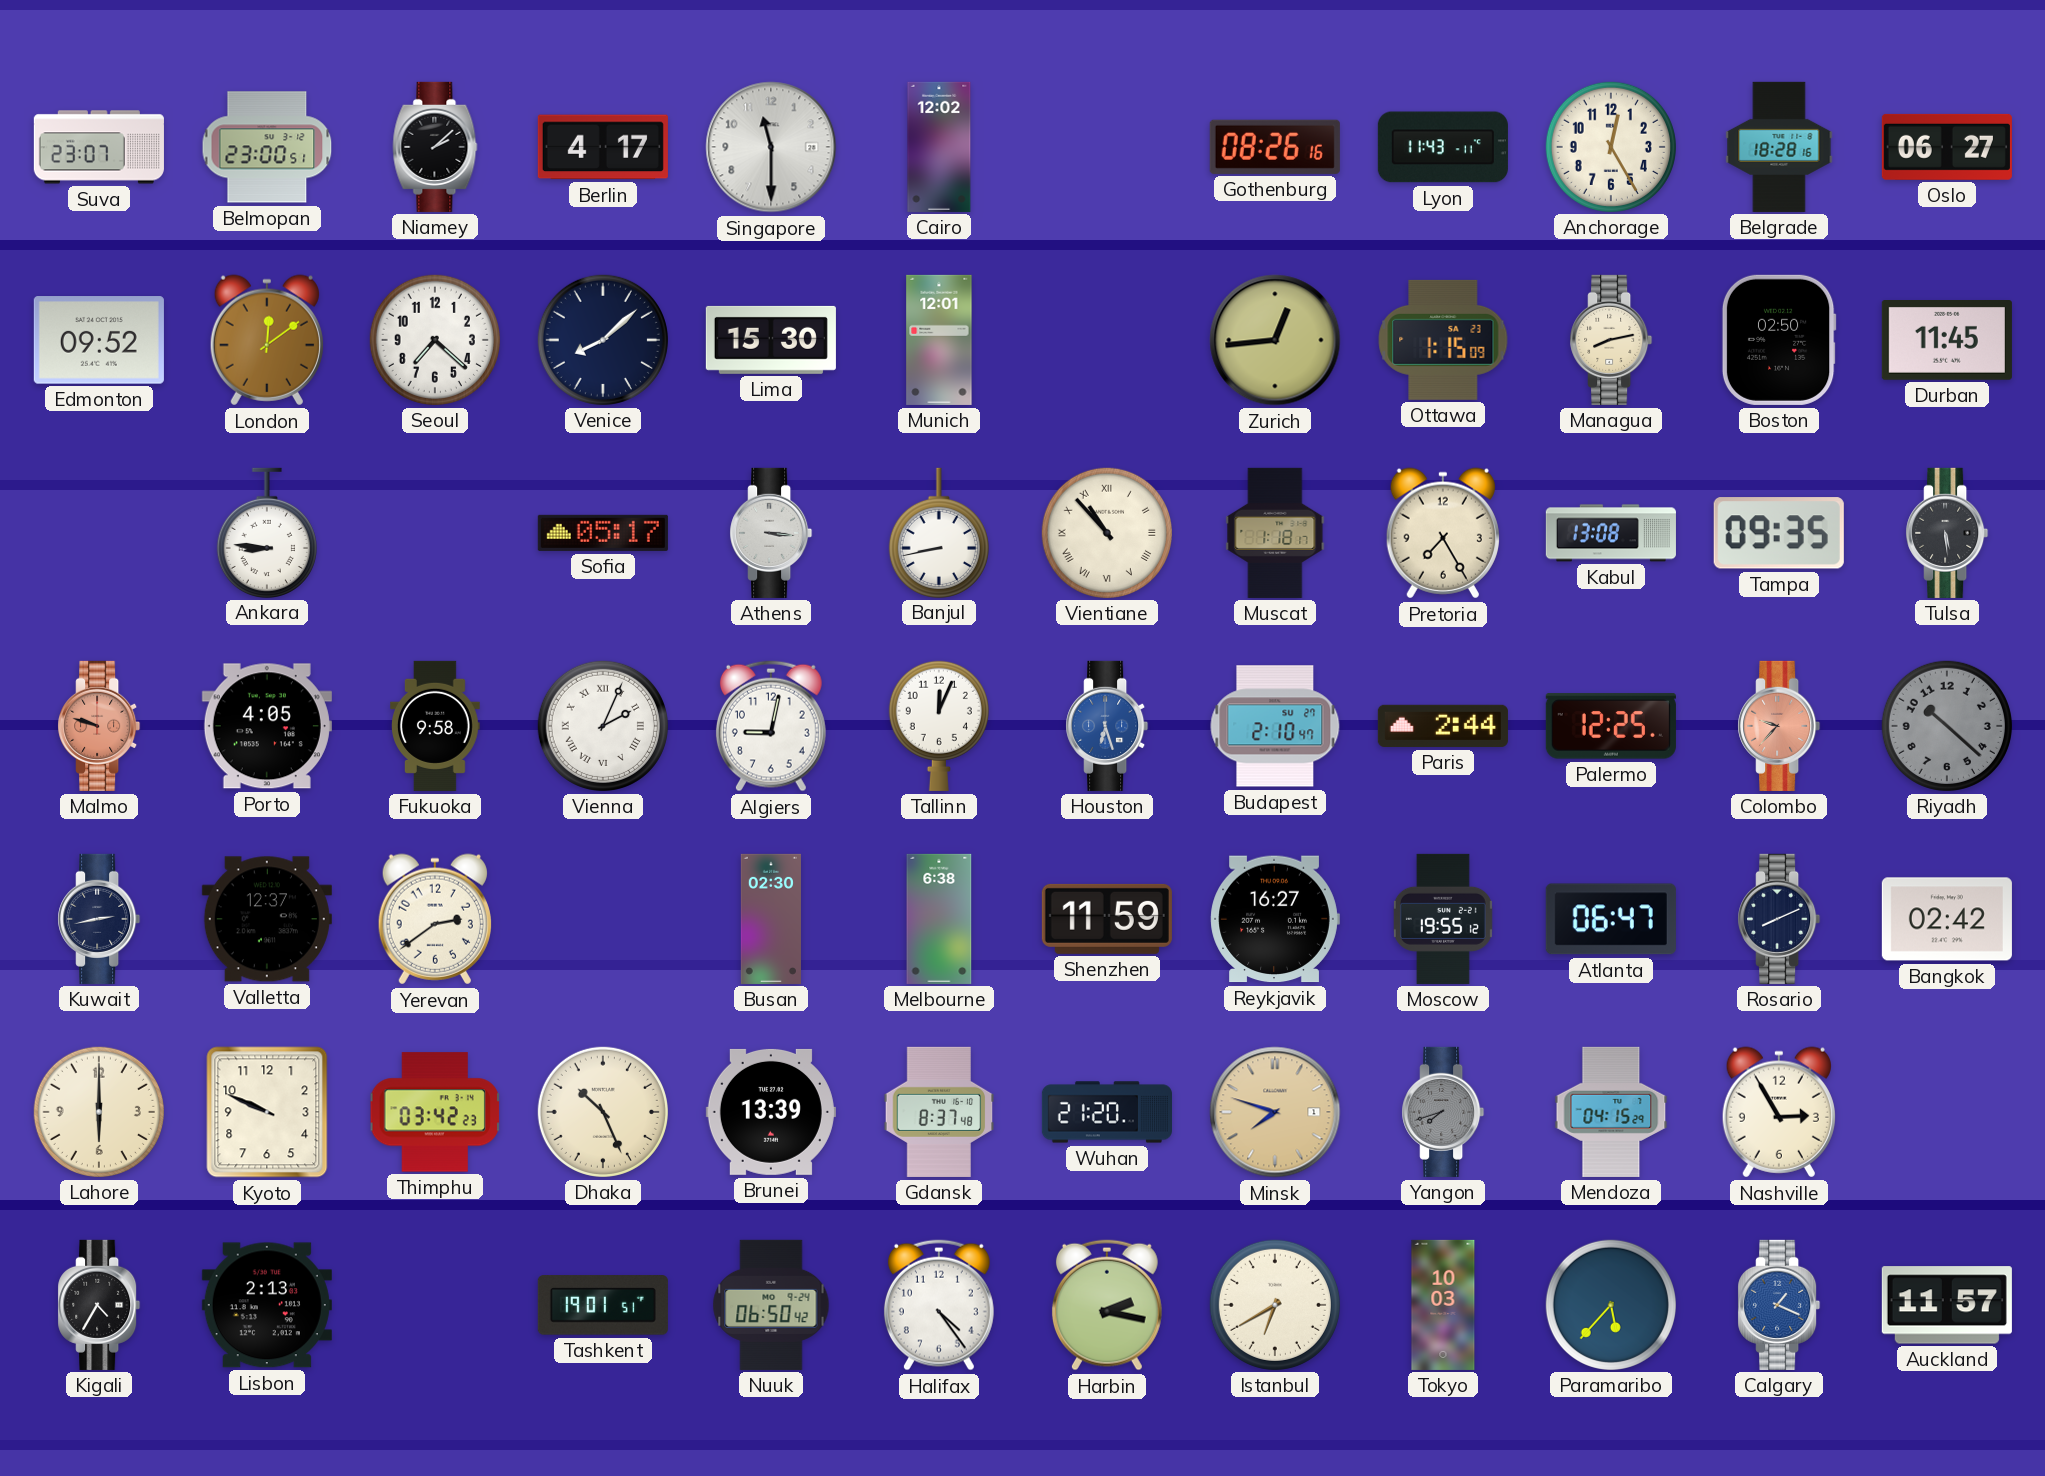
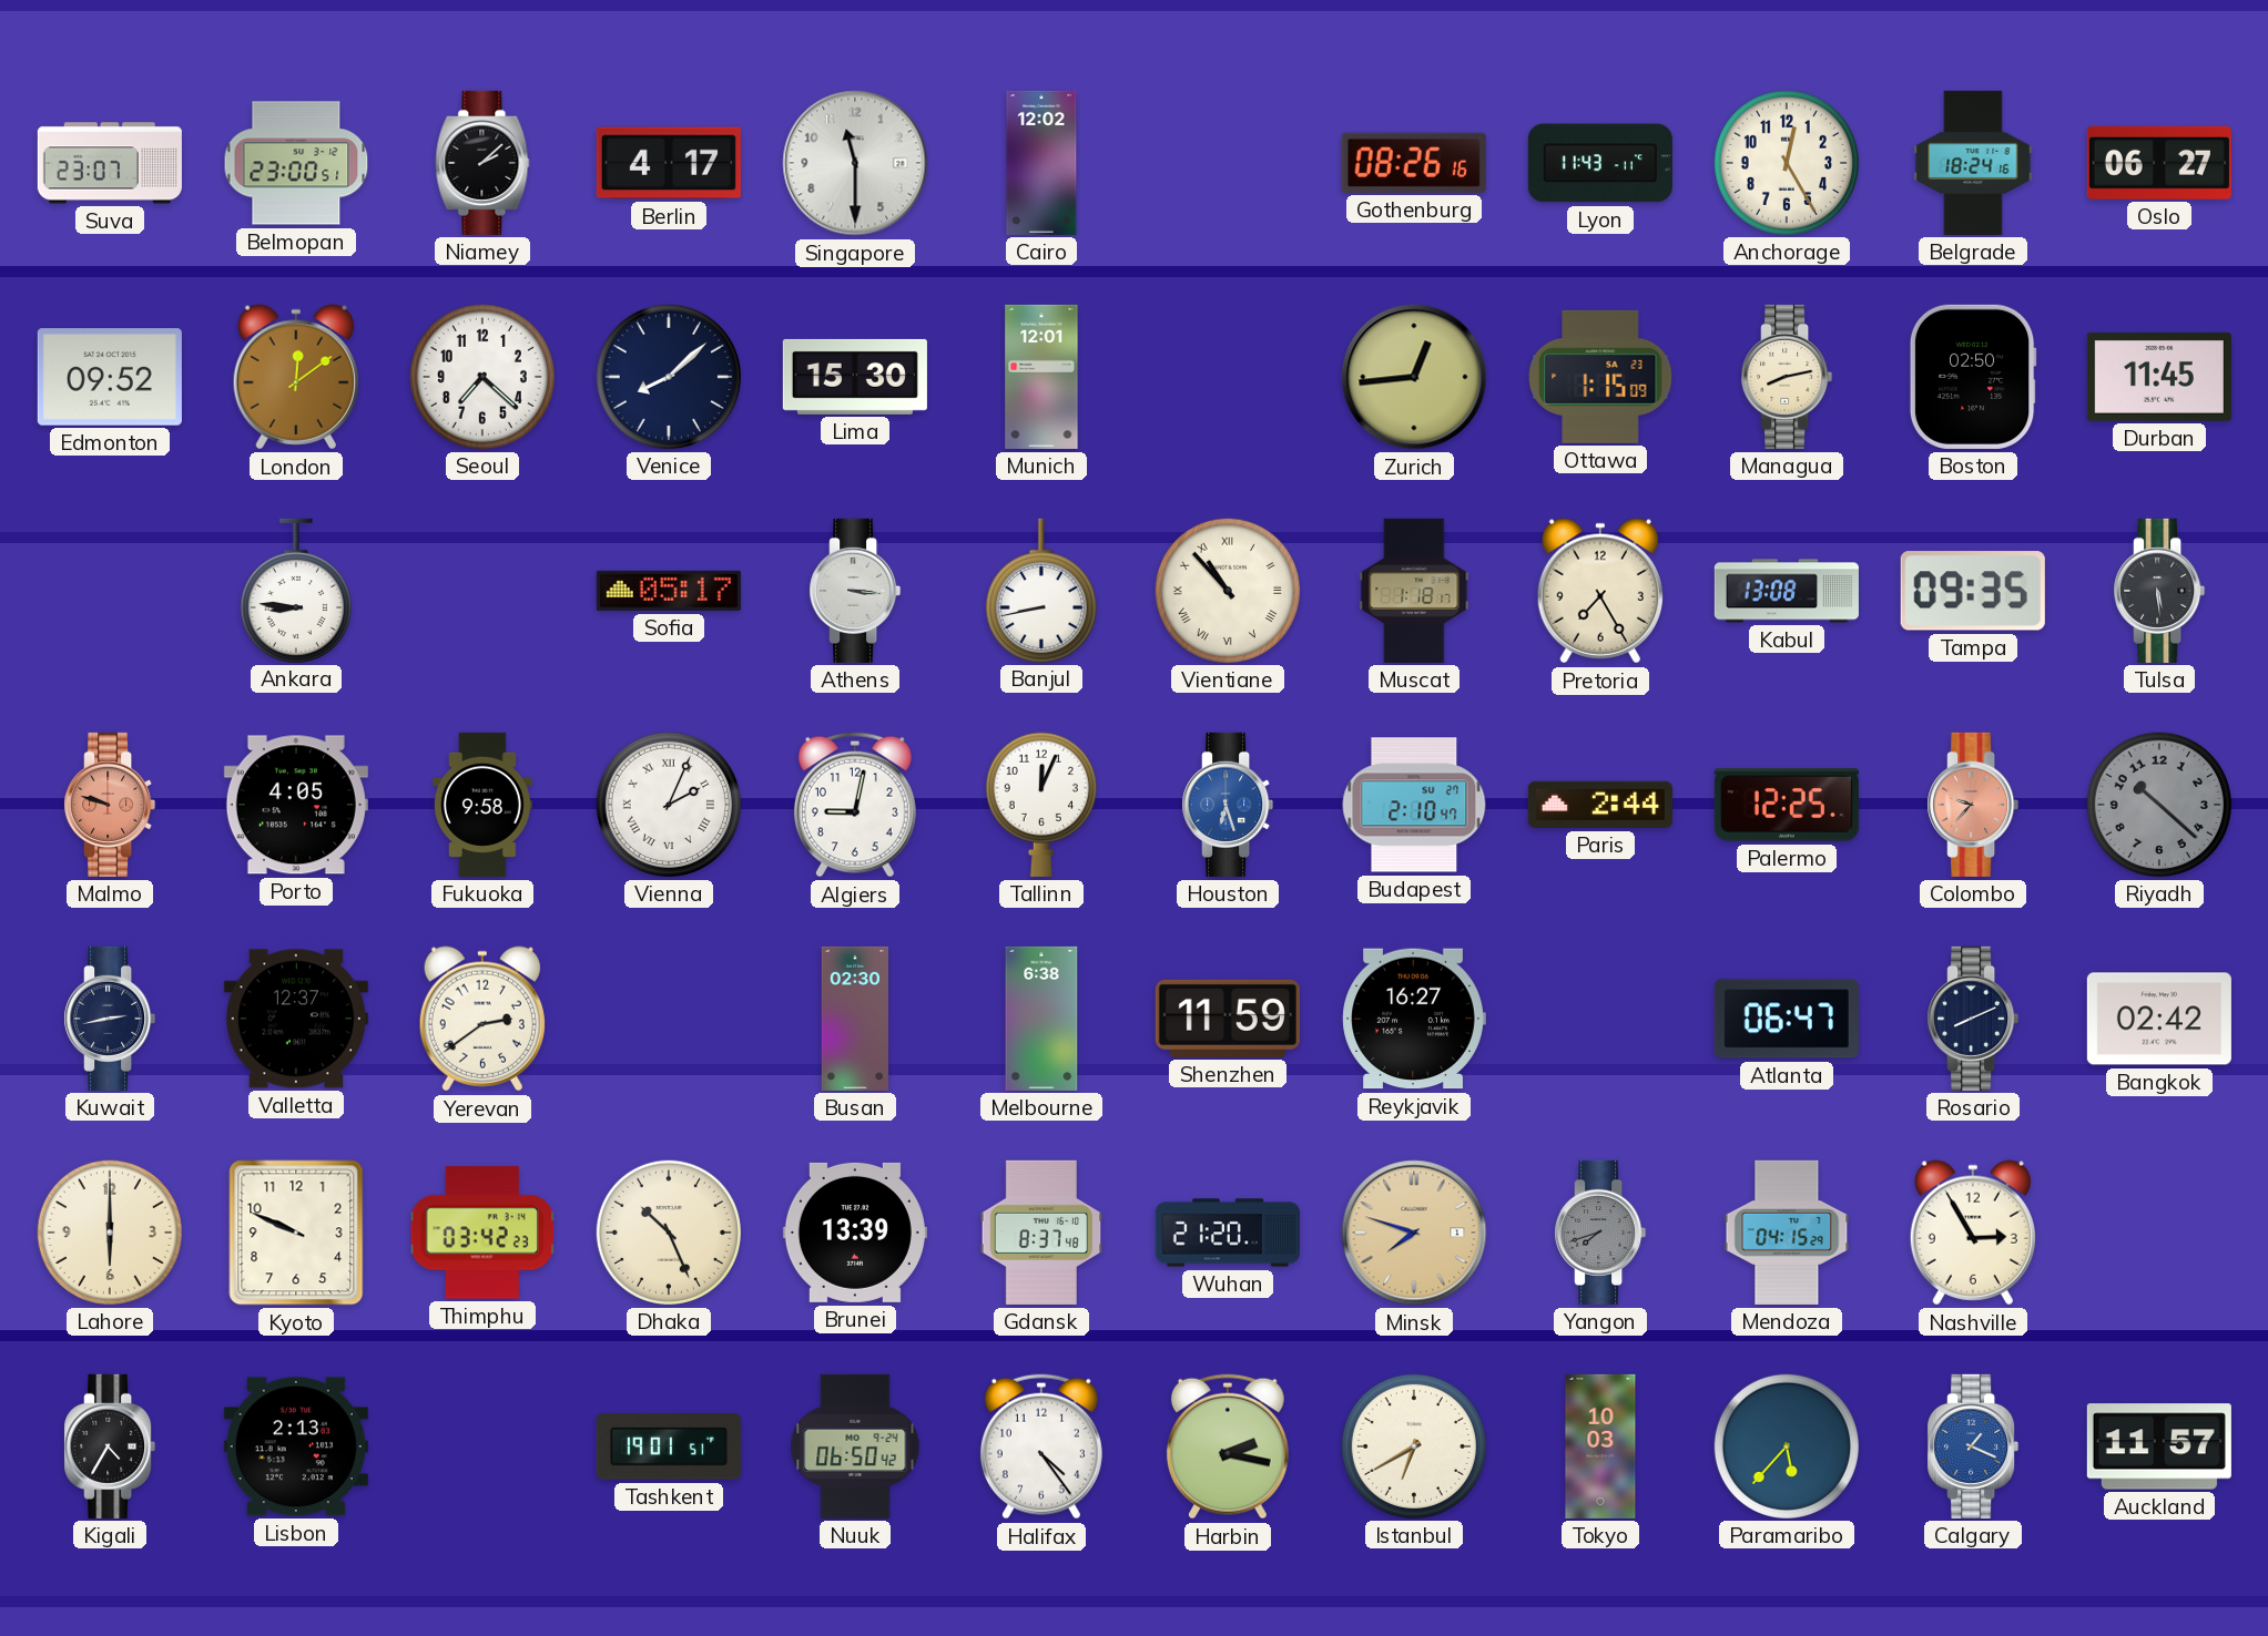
Belgrade: 18:28 -> 18:24
Moscow: 19:55 -> none
